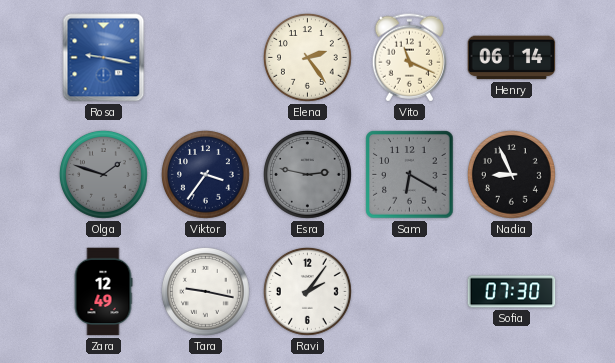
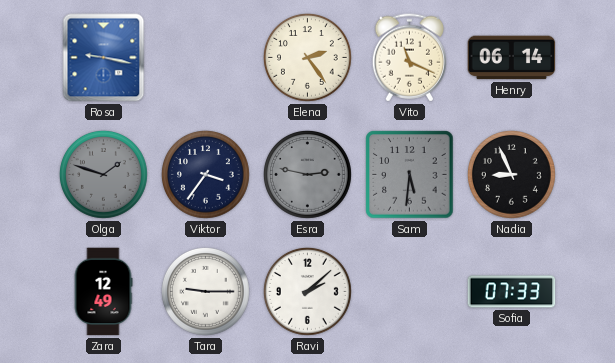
Sam: 6:20 -> 5:31
Tara: 9:17 -> 9:15
Ravi: 2:06 -> 2:08
Sofia: 07:30 -> 07:33
